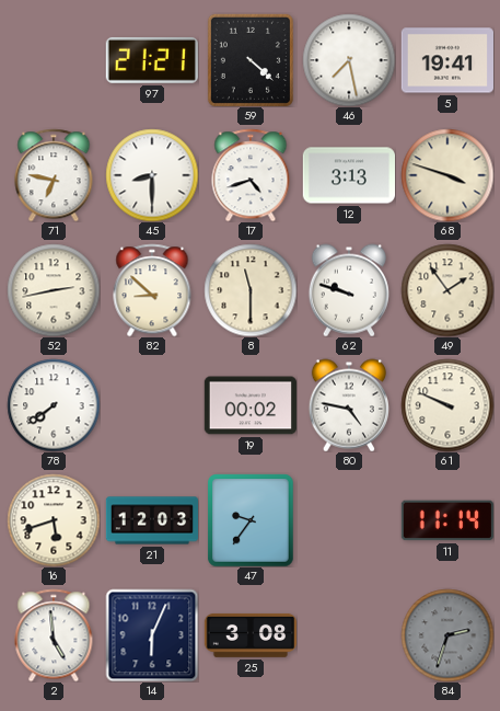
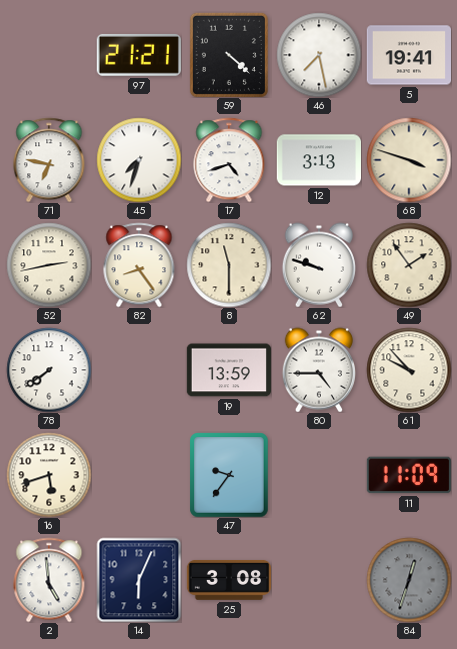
45: 8:30 -> 7:33
82: 8:52 -> 8:24
19: 00:02 -> 13:59
80: 4:47 -> 4:45
61: 9:49 -> 9:53
21: 12:03 -> none
11: 11:14 -> 11:09
84: 2:33 -> 12:33
